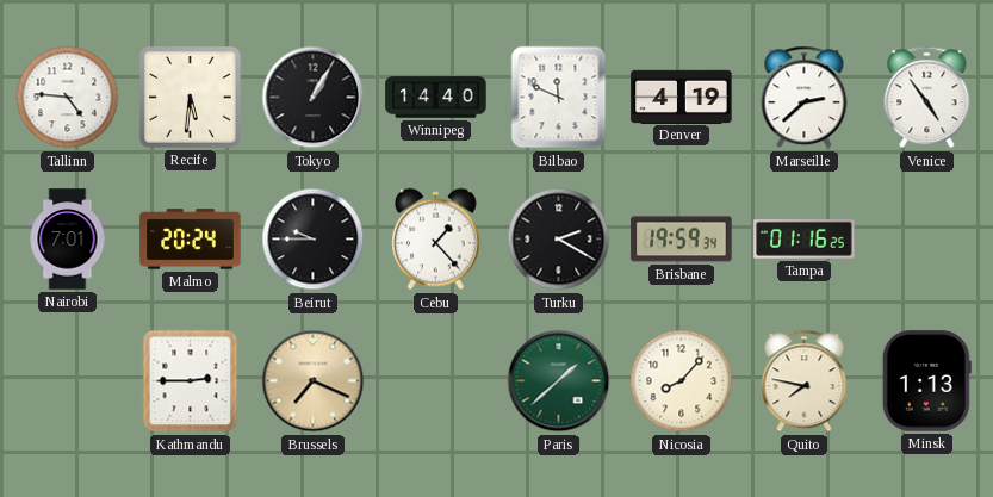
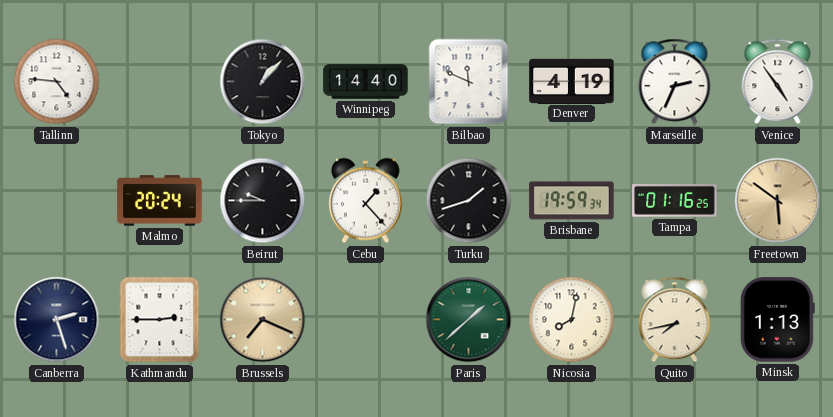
Recife: 5:31 -> none
Tokyo: 1:05 -> 1:07
Marseille: 2:38 -> 2:34
Nairobi: 7:01 -> none
Turku: 2:20 -> 1:42
Freetown: none -> 5:51
Canberra: none -> 2:27
Nicosia: 8:07 -> 8:02
Quito: 7:47 -> 7:43
